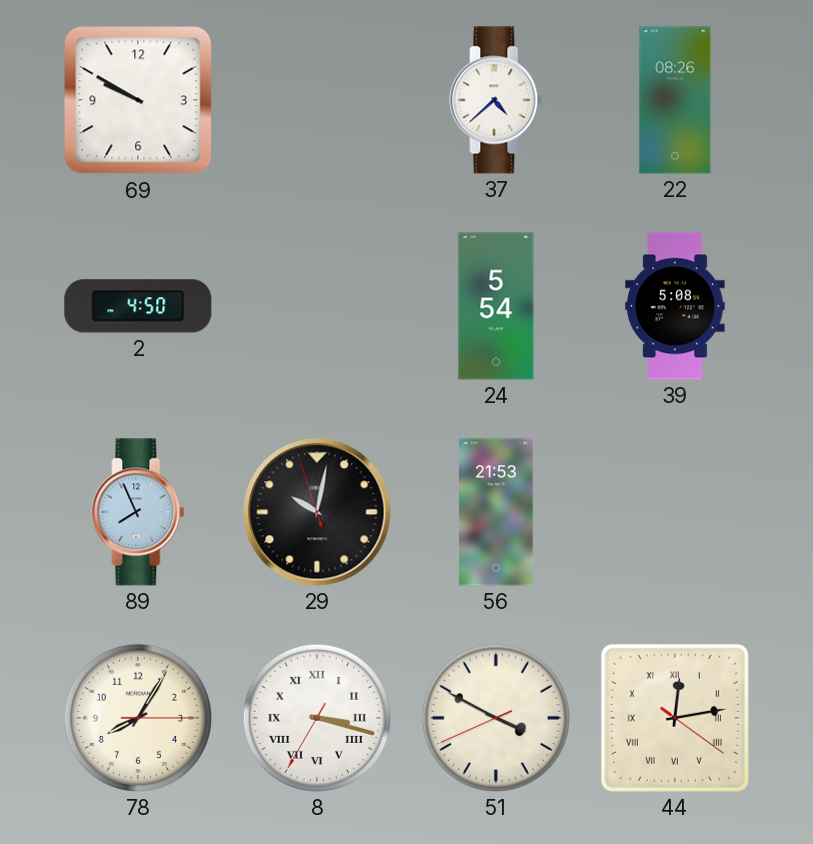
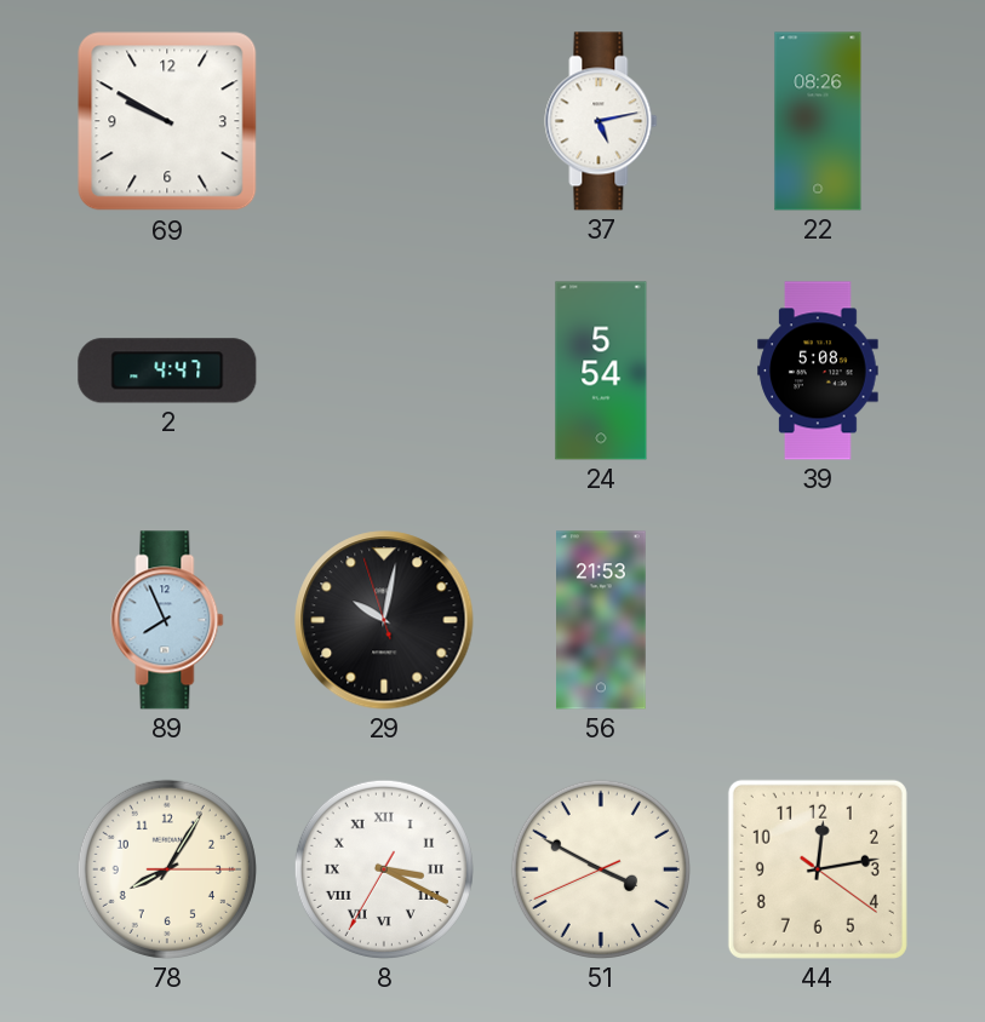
37: 4:38 -> 5:13
2: 4:50 -> 4:47
8: 3:17 -> 3:19
44 numerals: Roman -> Arabic
